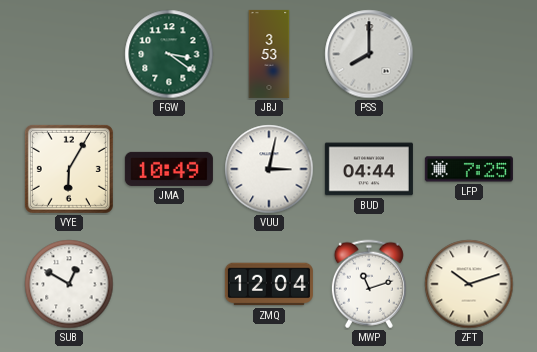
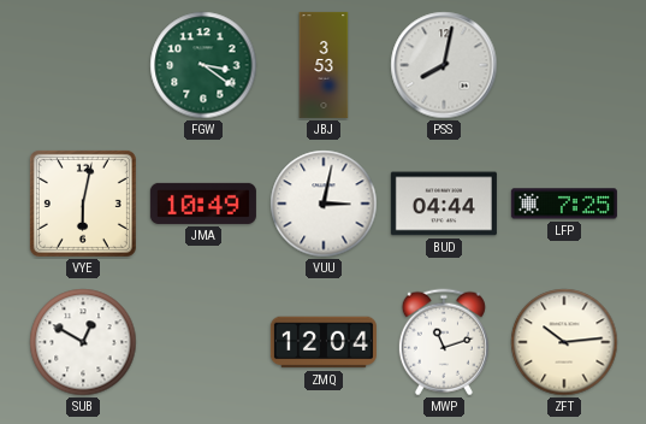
PSS: 8:00 -> 8:02
VYE: 6:05 -> 6:02
ZFT: 10:12 -> 10:14
